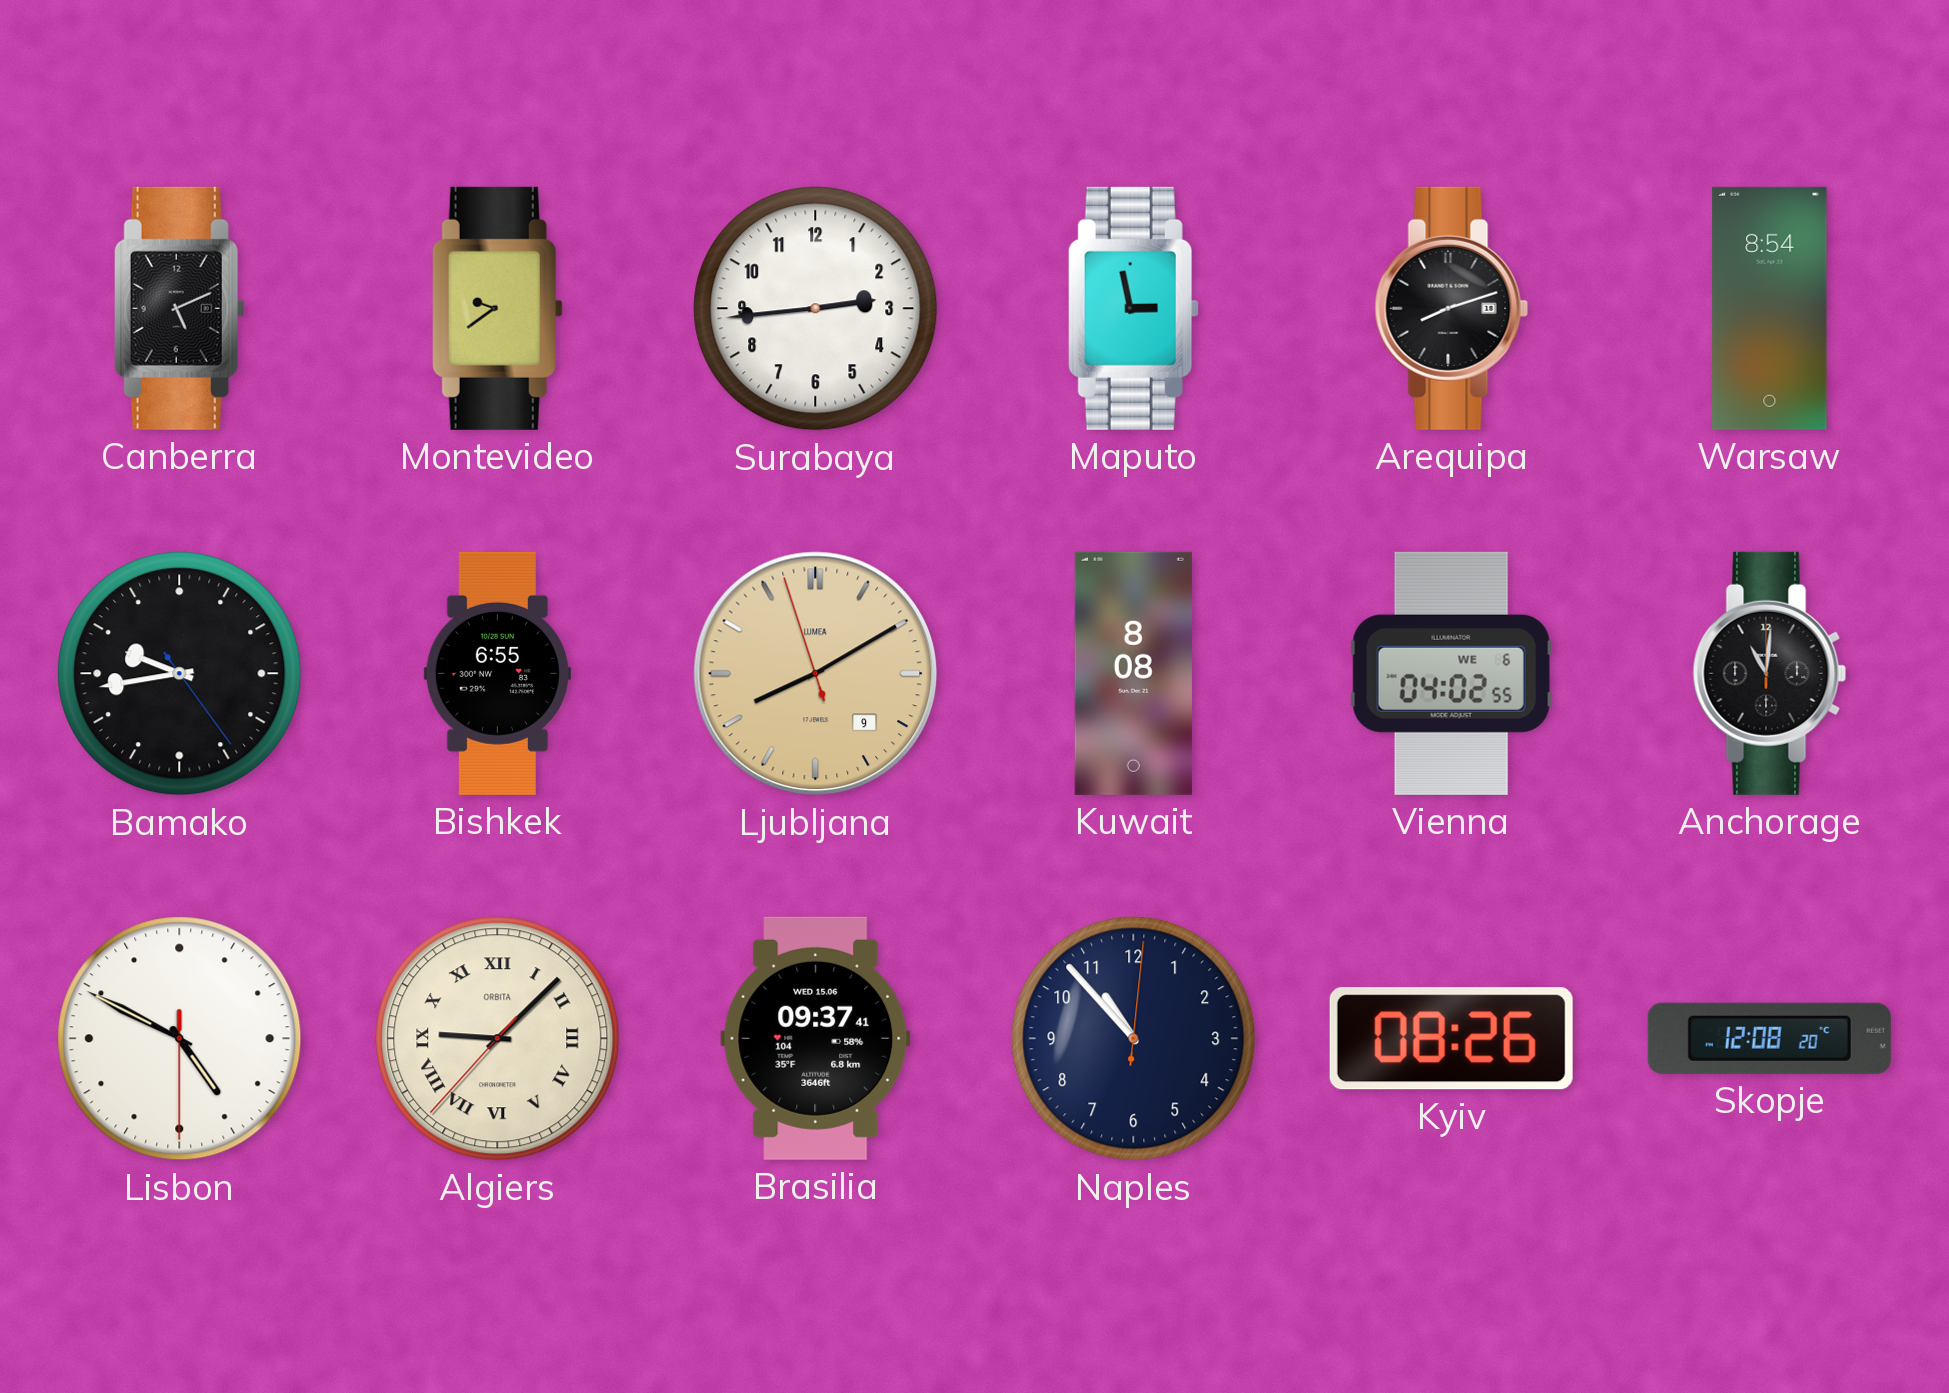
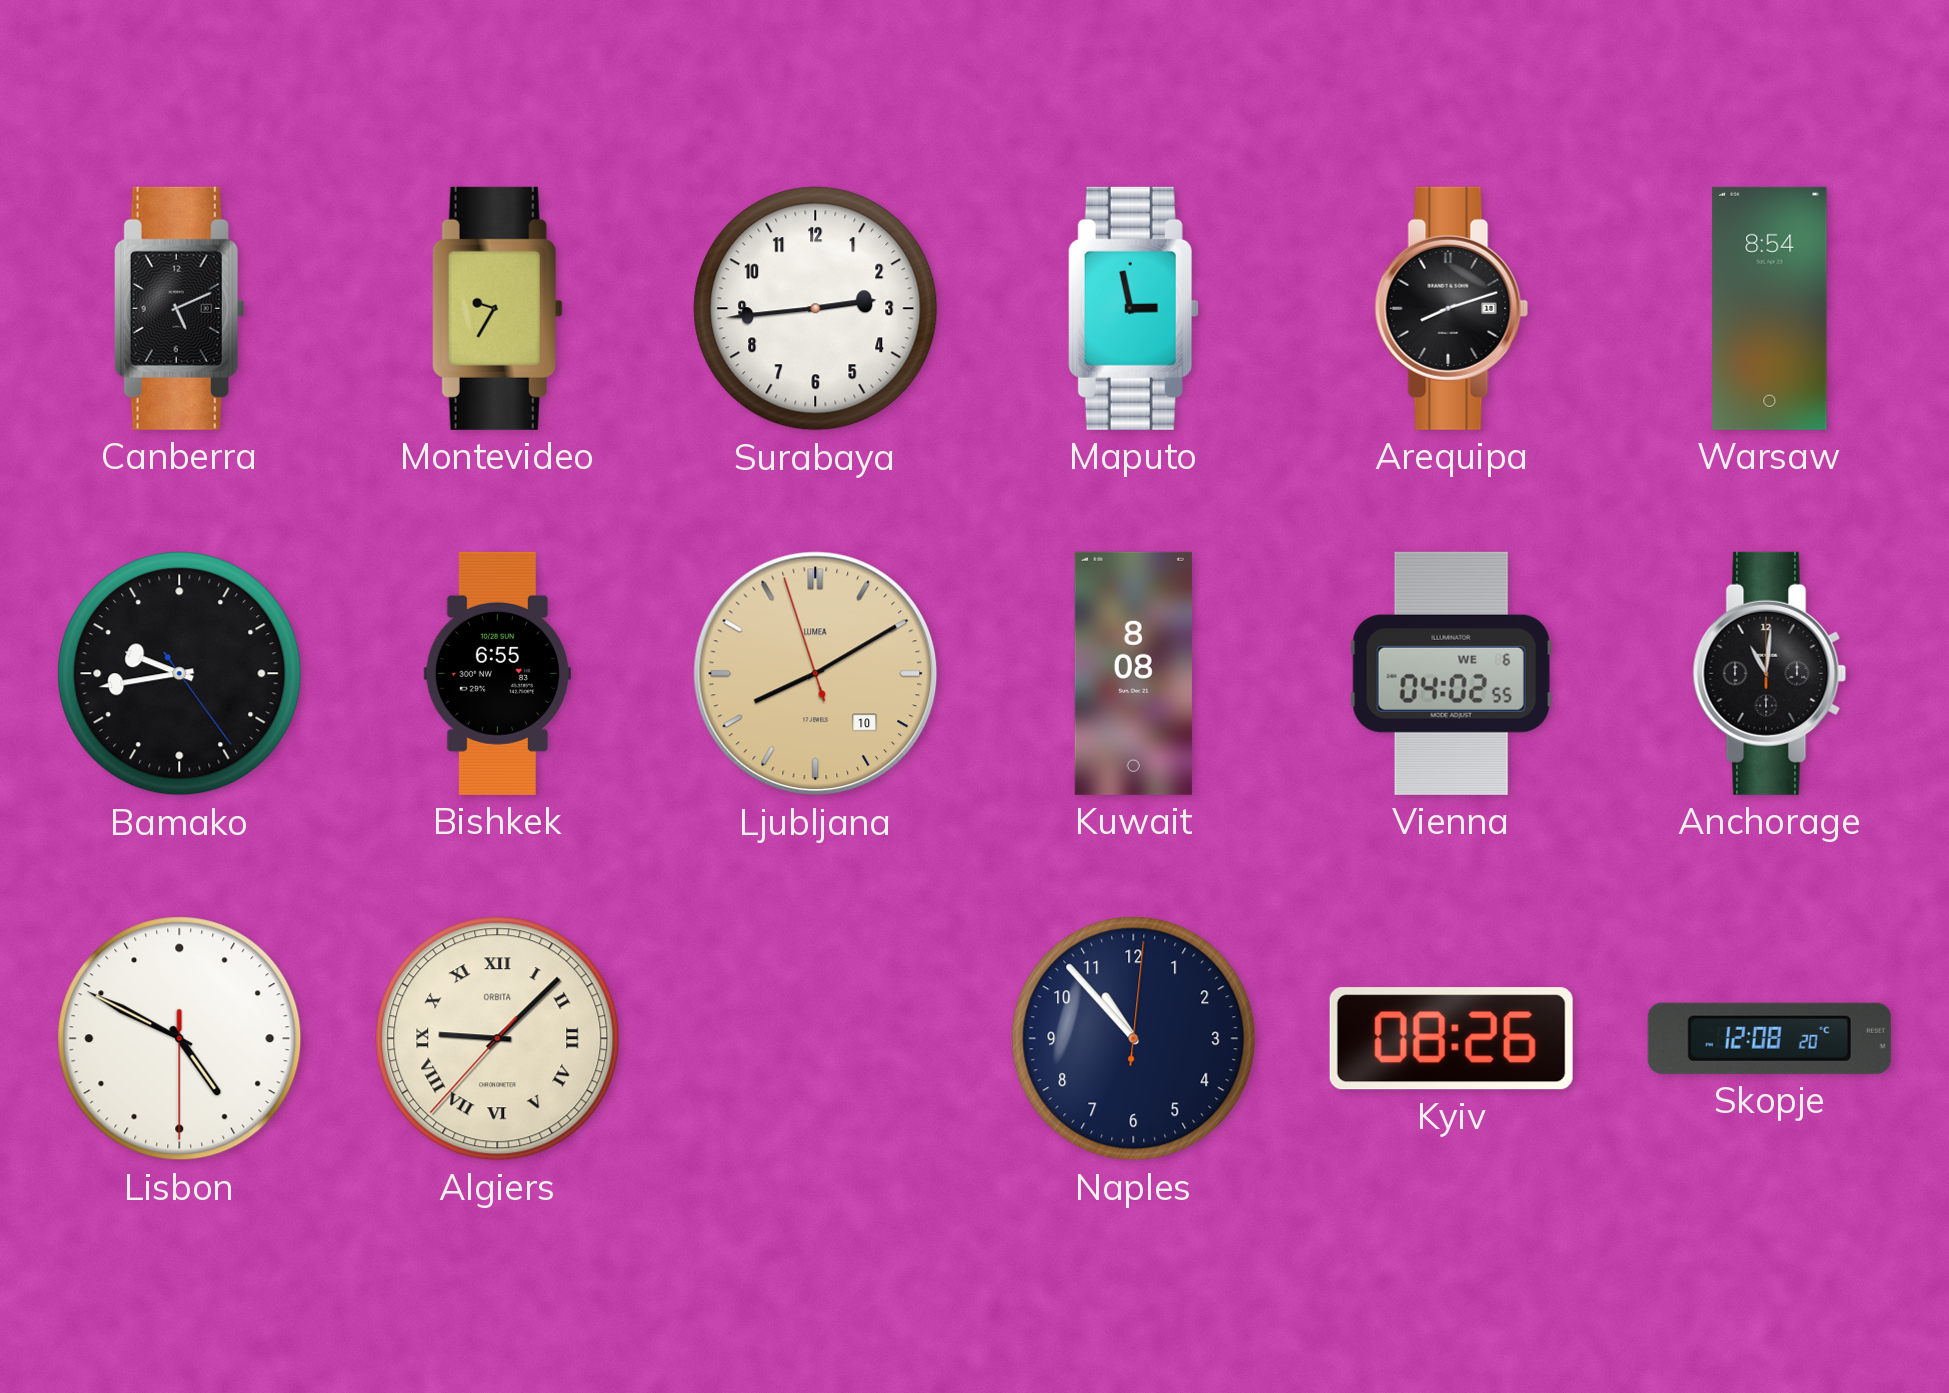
Montevideo: 9:39 -> 9:35
Ljubljana date: 9 -> 10
Brasilia: 09:37 -> none
